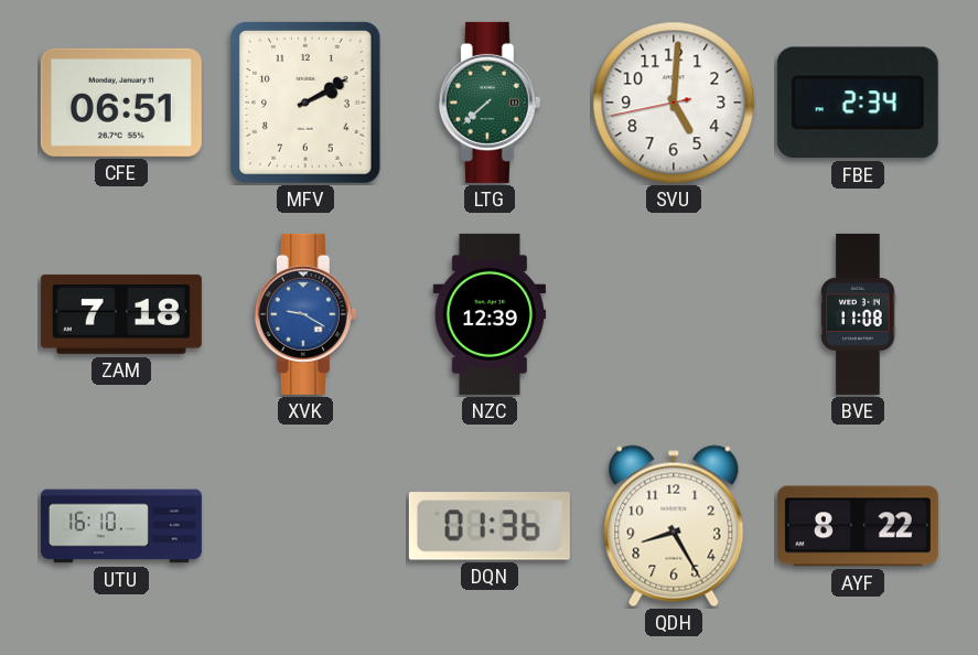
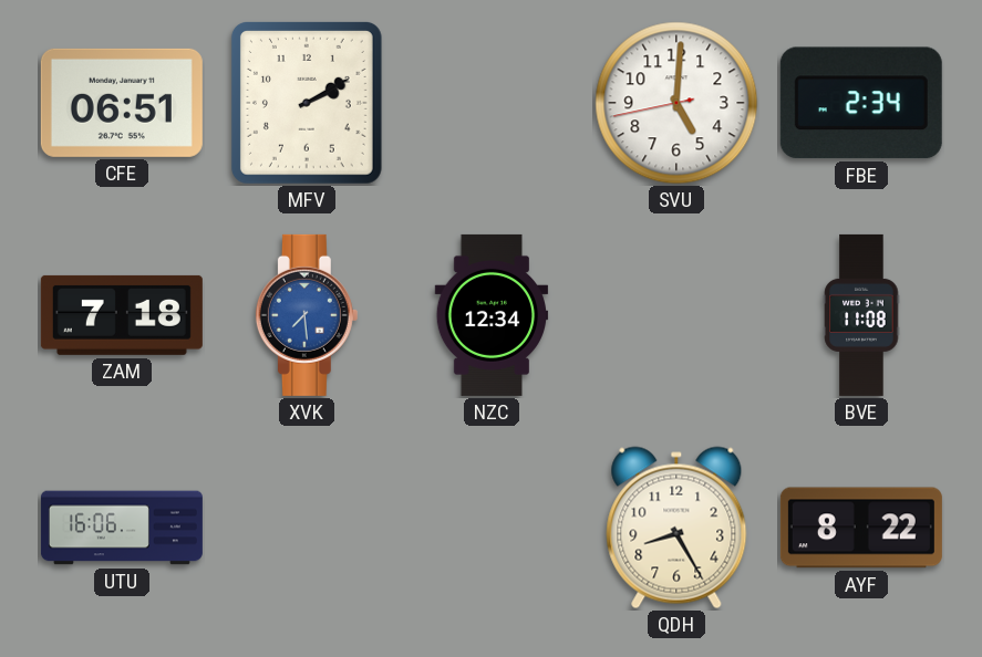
LTG: 7:38 -> none
XVK: 9:20 -> 7:29
NZC: 12:39 -> 12:34
UTU: 16:10 -> 16:06
DQN: 01:36 -> none
